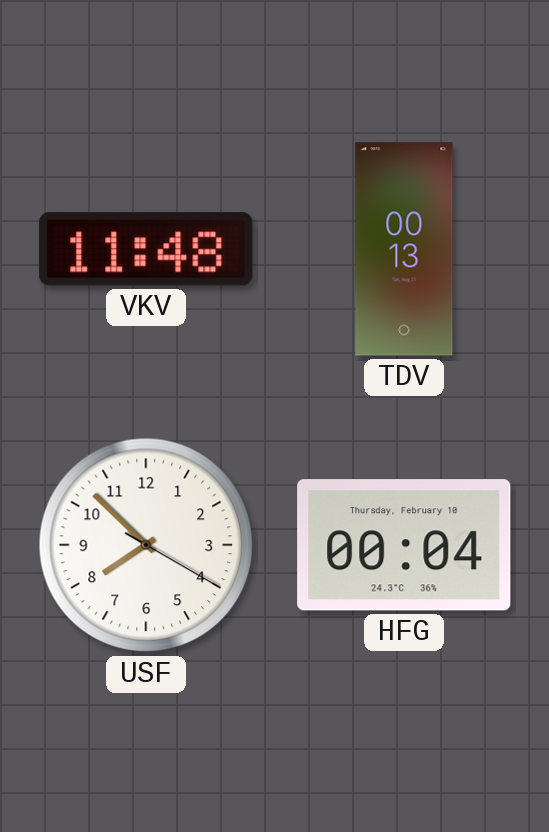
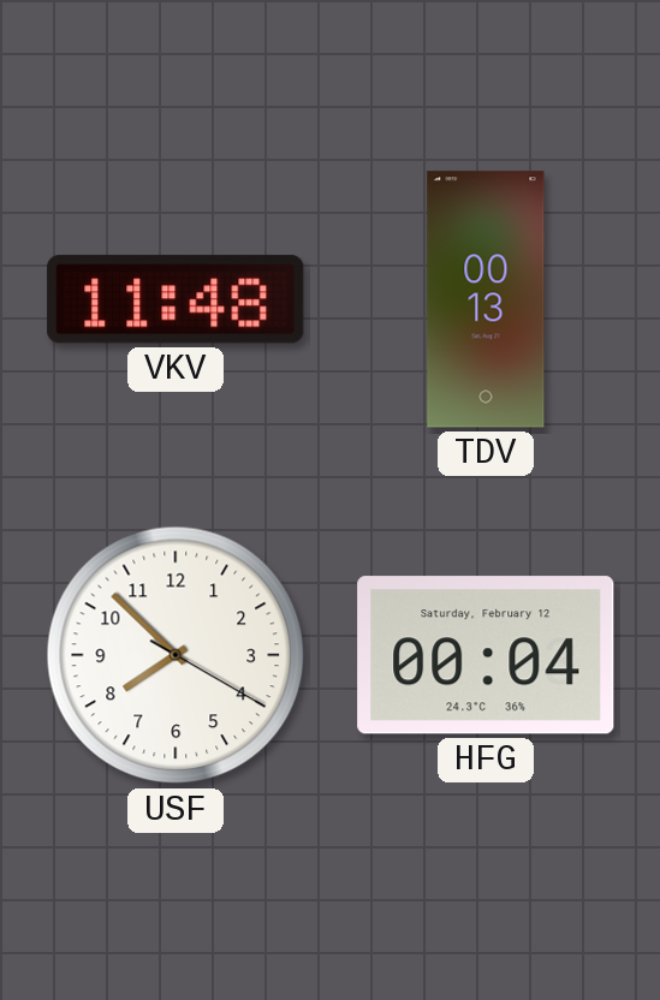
HFG date: Thursday, February 10 -> Saturday, February 12
